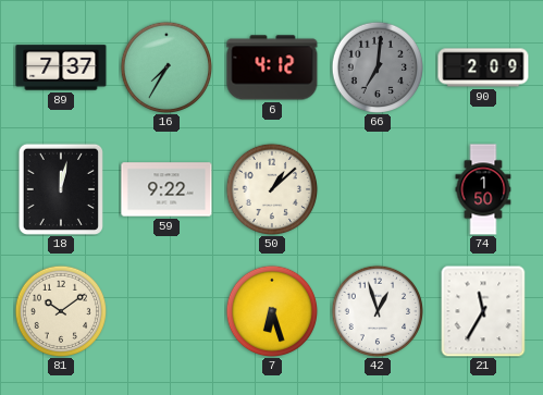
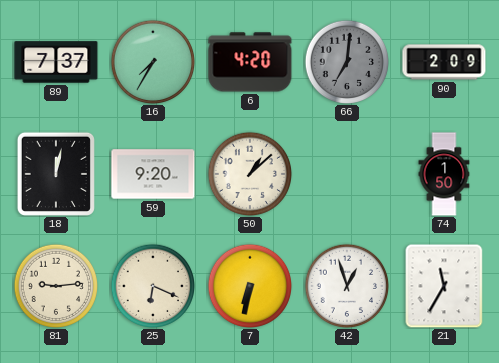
6: 4:12 -> 4:20
59: 9:22 -> 9:20
81: 10:09 -> 9:14
25: none -> 6:19
7: 6:27 -> 6:32
